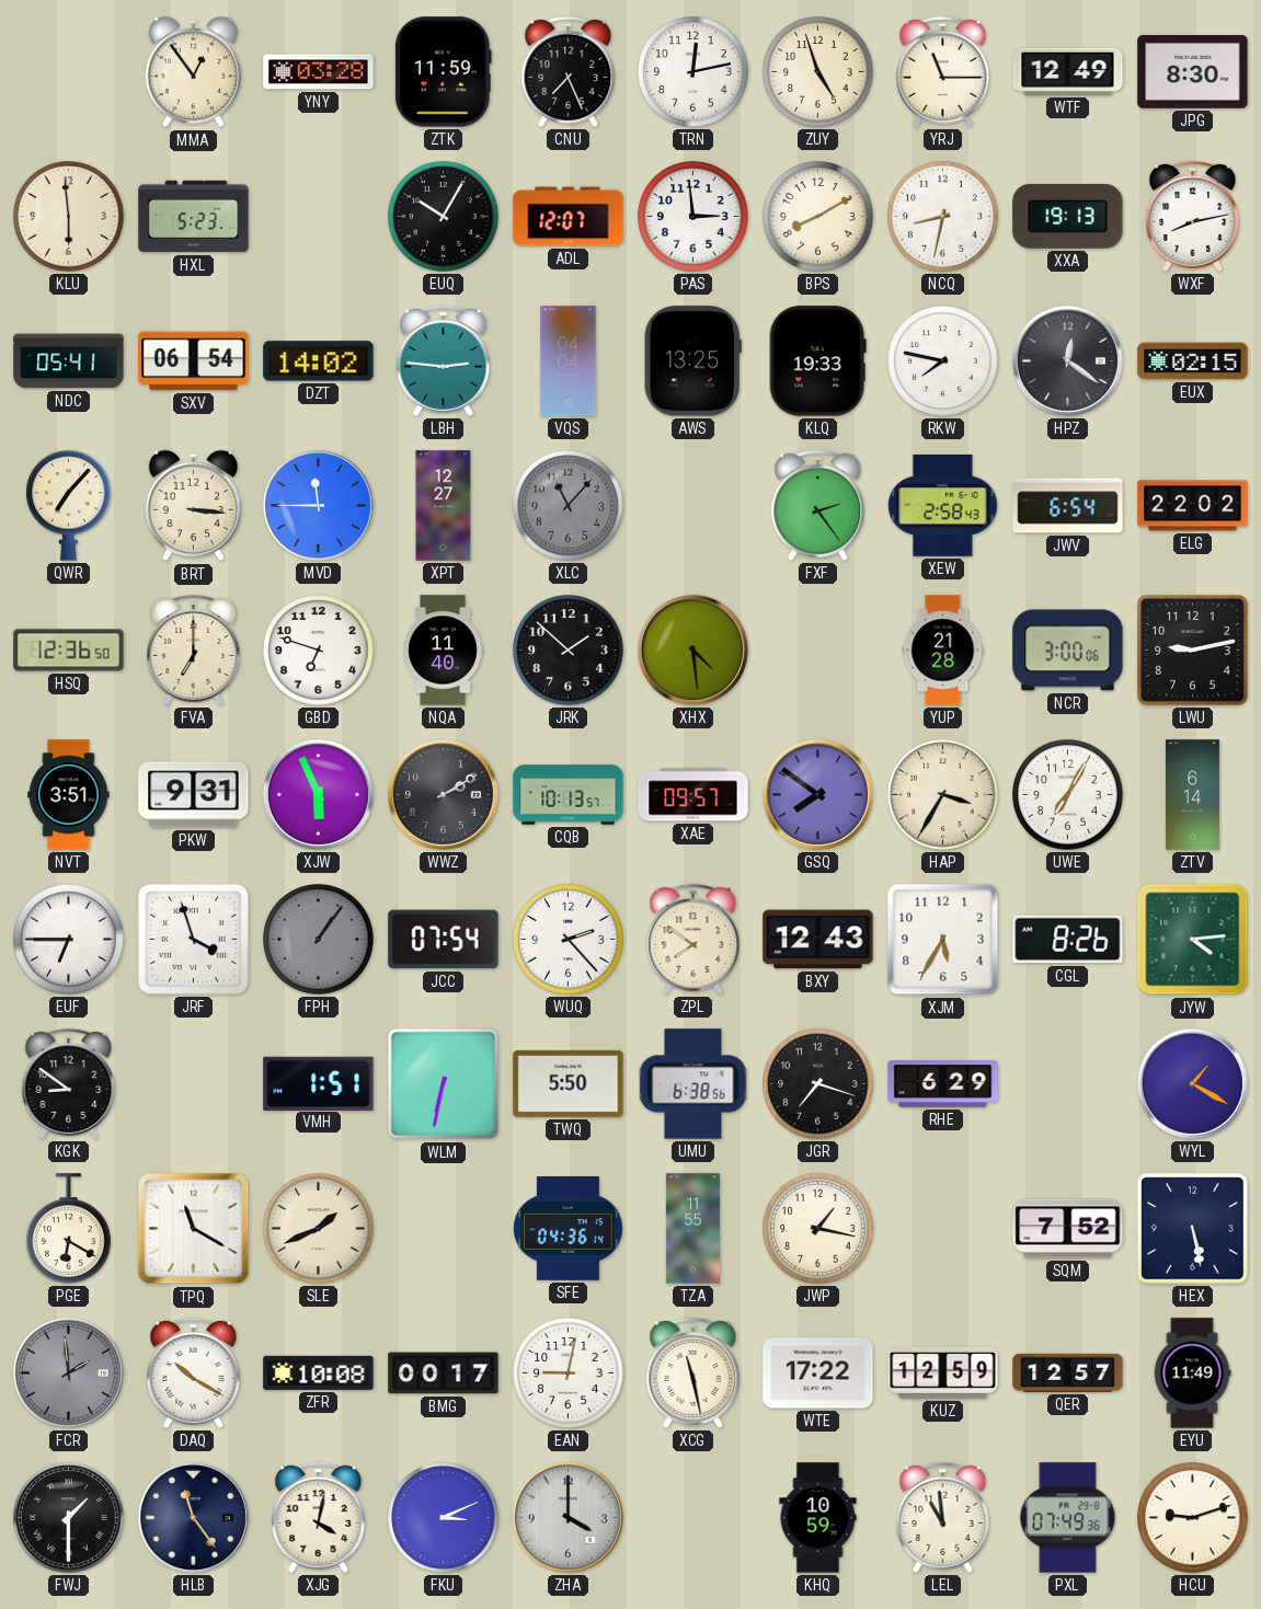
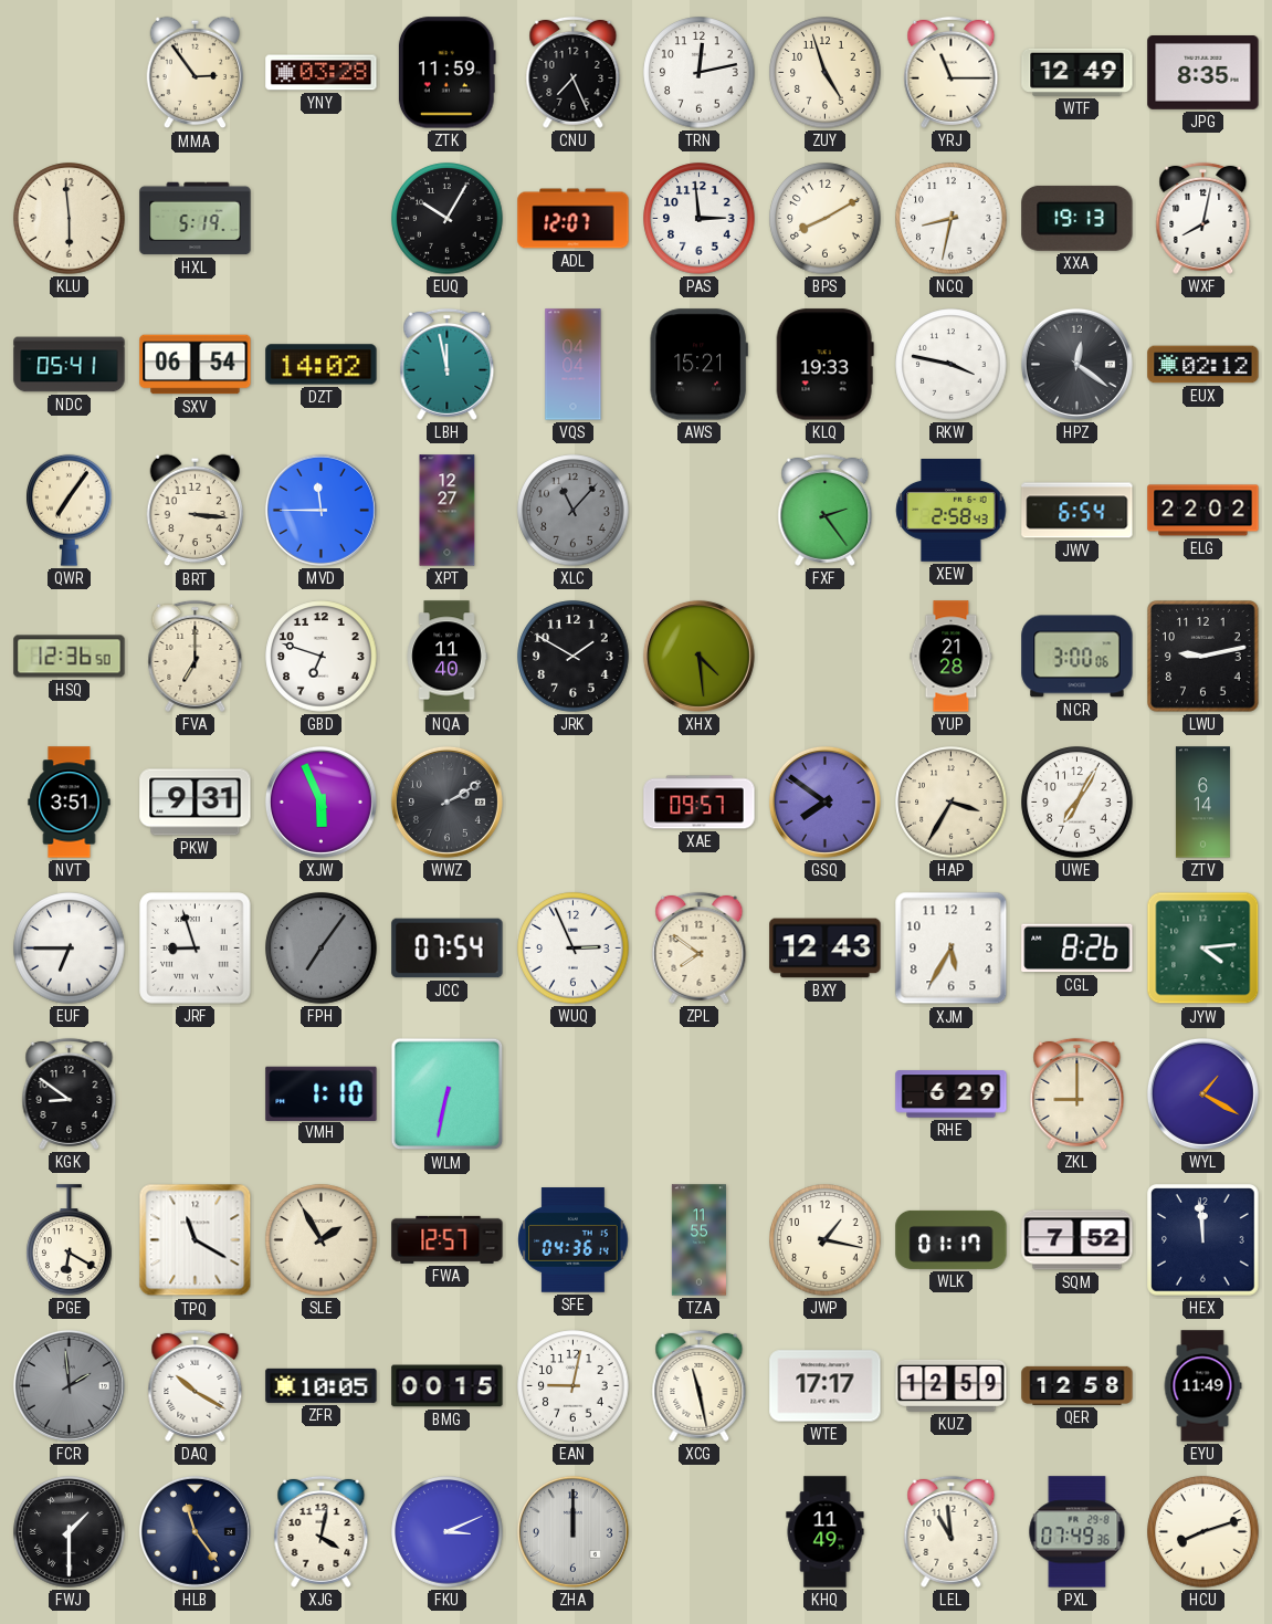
MMA: 12:54 -> 2:54
JPG: 8:30 -> 8:35
HXL: 5:23 -> 5:19
WXF: 8:13 -> 8:02
LBH: 2:46 -> 11:58
AWS: 13:25 -> 15:21
RKW: 7:47 -> 3:47
EUX: 02:15 -> 02:12
QWR: 7:07 -> 7:06
JRK: 1:52 -> 1:50
CQB: 10:13 -> none
JRF: 3:57 -> 8:57
FPH: 1:06 -> 7:06
WUQ: 2:23 -> 2:56
VMH: 1:51 -> 1:10
TWQ: 5:50 -> none
UMU: 6:38 -> none
JGR: 7:18 -> none
ZKL: none -> 9:00
SLE: 1:41 -> 1:55
FWA: none -> 12:57
WLK: none -> 01:17
HEX: 5:28 -> 11:59
ZFR: 10:08 -> 10:05
BMG: 00:17 -> 00:15
WTE: 17:22 -> 17:17
QER: 12:57 -> 12:58
ZHA: 4:00 -> 12:00
KHQ: 10:59 -> 11:49
HCU: 9:12 -> 8:12
